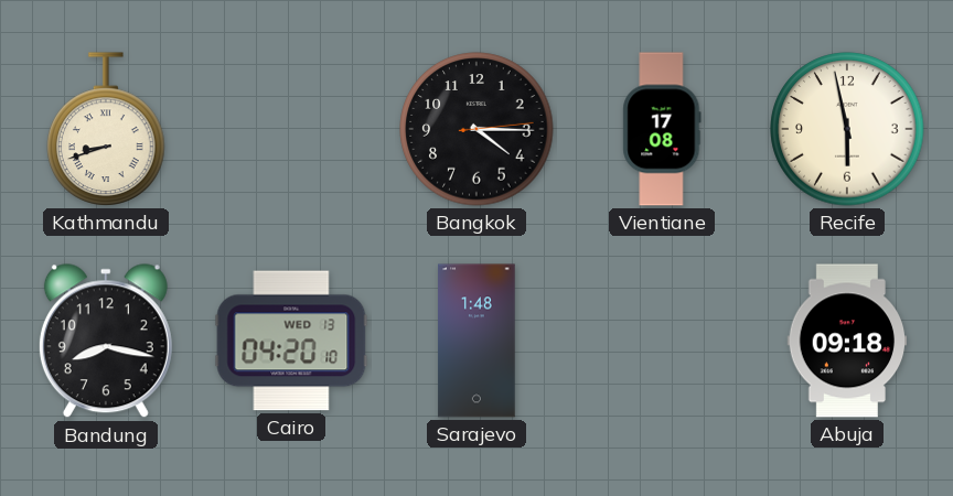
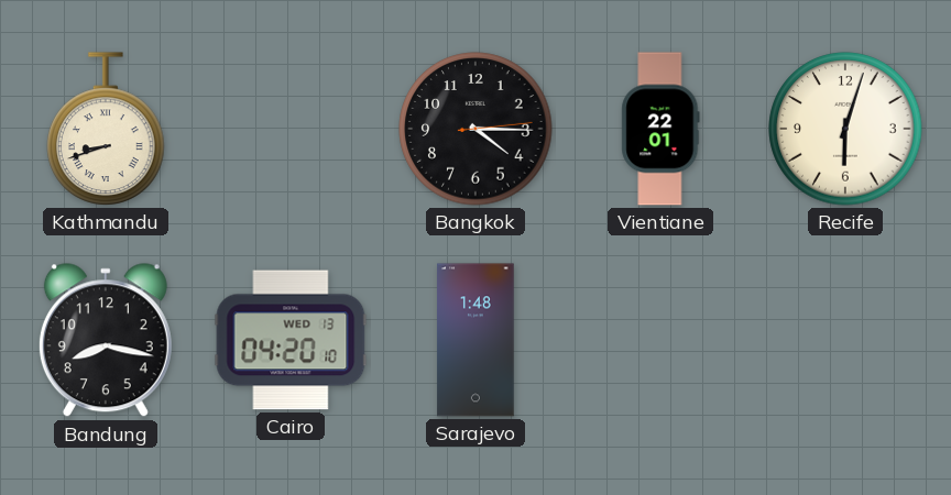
Vientiane: 17:08 -> 22:01
Recife: 5:58 -> 6:03
Abuja: 09:18 -> none
